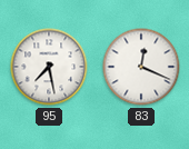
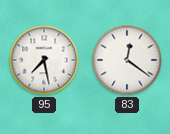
83: 12:19 -> 12:21
